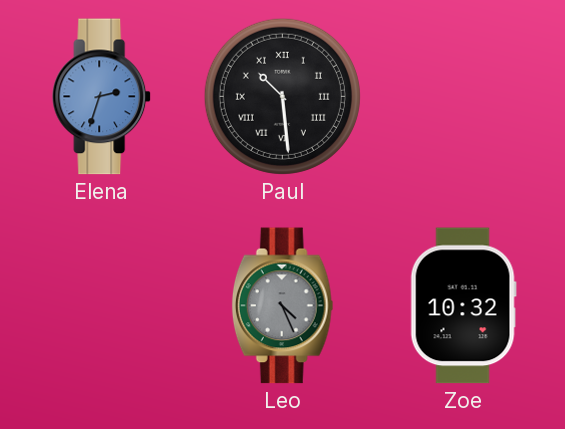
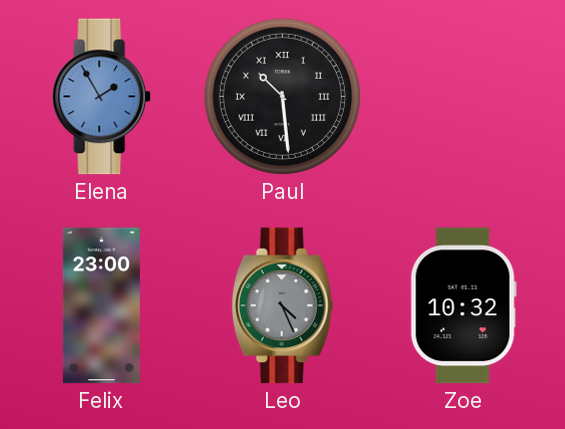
Elena: 2:33 -> 1:55
Felix: none -> 23:00
